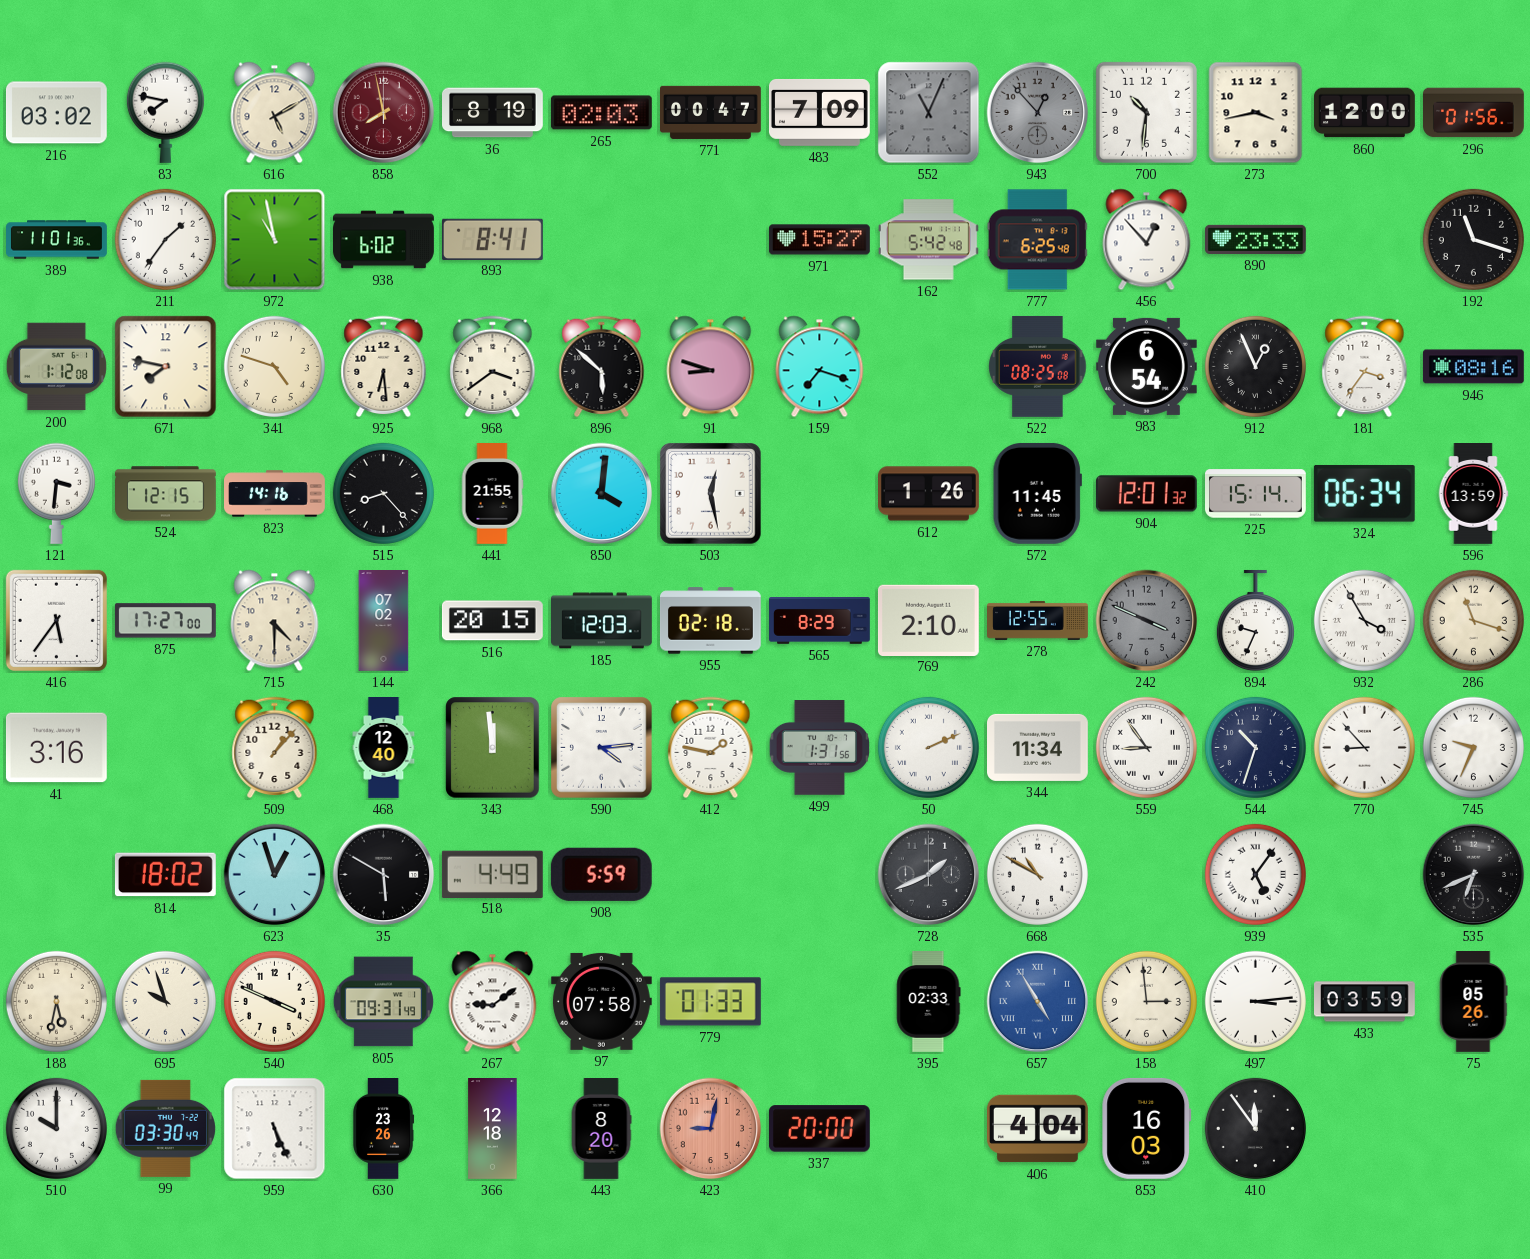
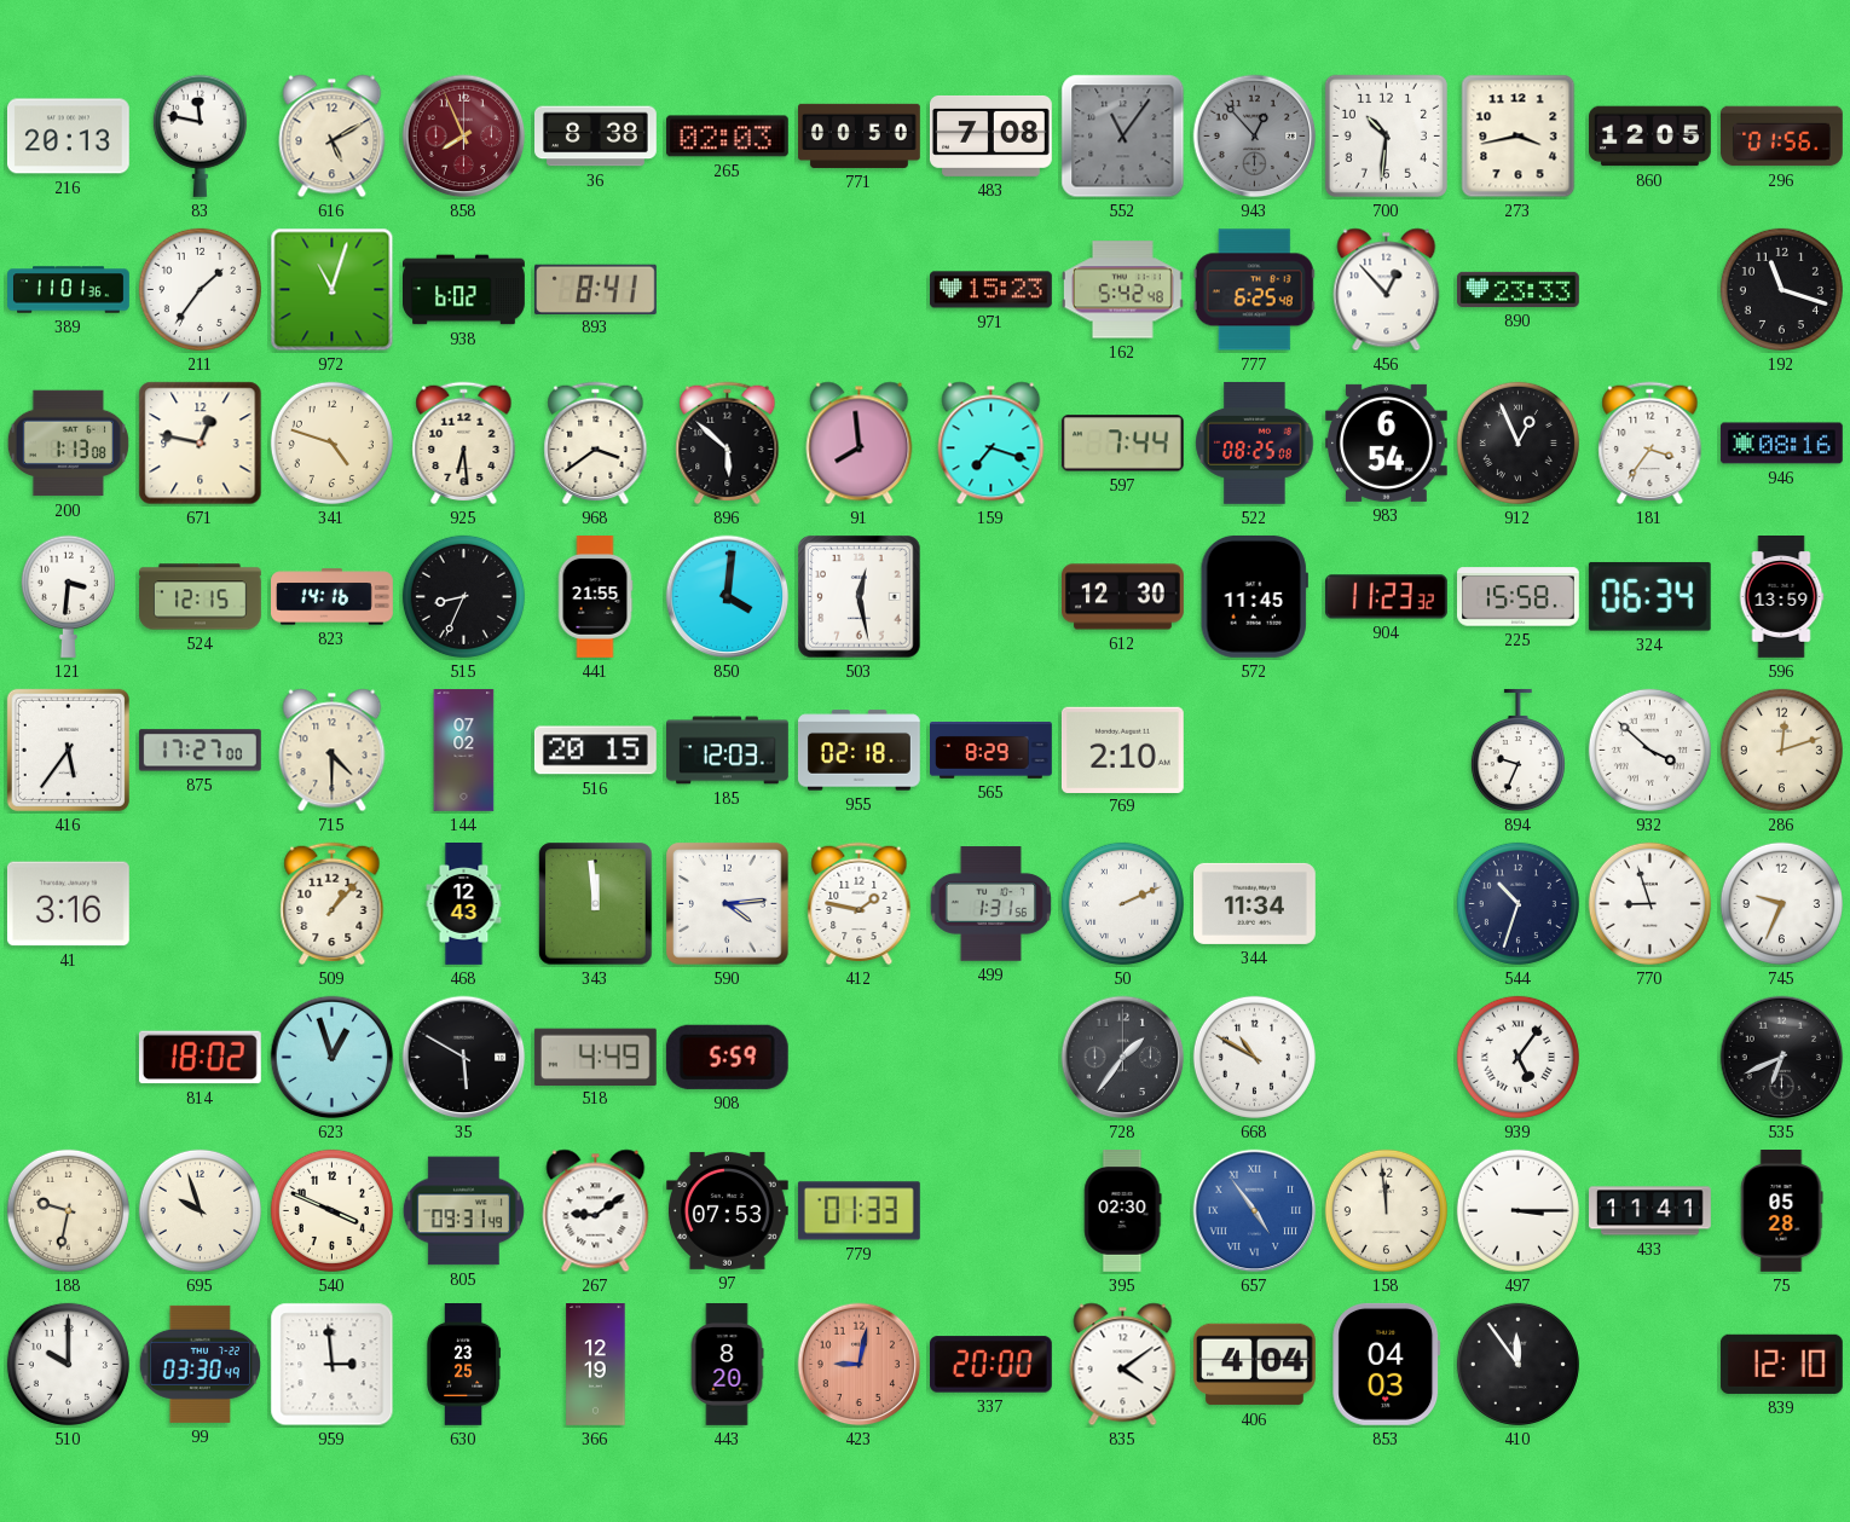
216: 03:02 -> 20:13
83: 7:47 -> 11:47
858: 7:58 -> 7:56
36: 8:19 -> 8:38
771: 00:47 -> 00:50
483: 7:09 -> 7:08
552: 11:04 -> 11:06
860: 12:00 -> 12:05
972: 10:58 -> 11:03
971: 15:27 -> 15:23
200: 1:12 -> 1:13
671: 7:47 -> 12:47
91: 8:48 -> 7:59
597: none -> 7:44
515: 8:23 -> 8:34
612: 1:26 -> 12:30
904: 12:01 -> 11:23
225: 15:14 -> 15:58
278: 12:55 -> none
242: 3:49 -> none
932: 3:55 -> 3:52
286: 11:18 -> 12:12
468: 12:40 -> 12:43
559: 8:54 -> none
770: 8:53 -> 8:57
728: 1:41 -> 1:36
188: 5:32 -> 9:32
97: 07:58 -> 07:53
395: 02:33 -> 02:30
657: 4:55 -> 4:54
158: 2:59 -> 11:59
497: 3:14 -> 3:15
433: 03:59 -> 11:41
75: 05:26 -> 05:28
959: 5:26 -> 2:59
630: 23:26 -> 23:25
366: 12:18 -> 12:19
835: none -> 4:09
853: 16:03 -> 04:03
839: none -> 12:10
